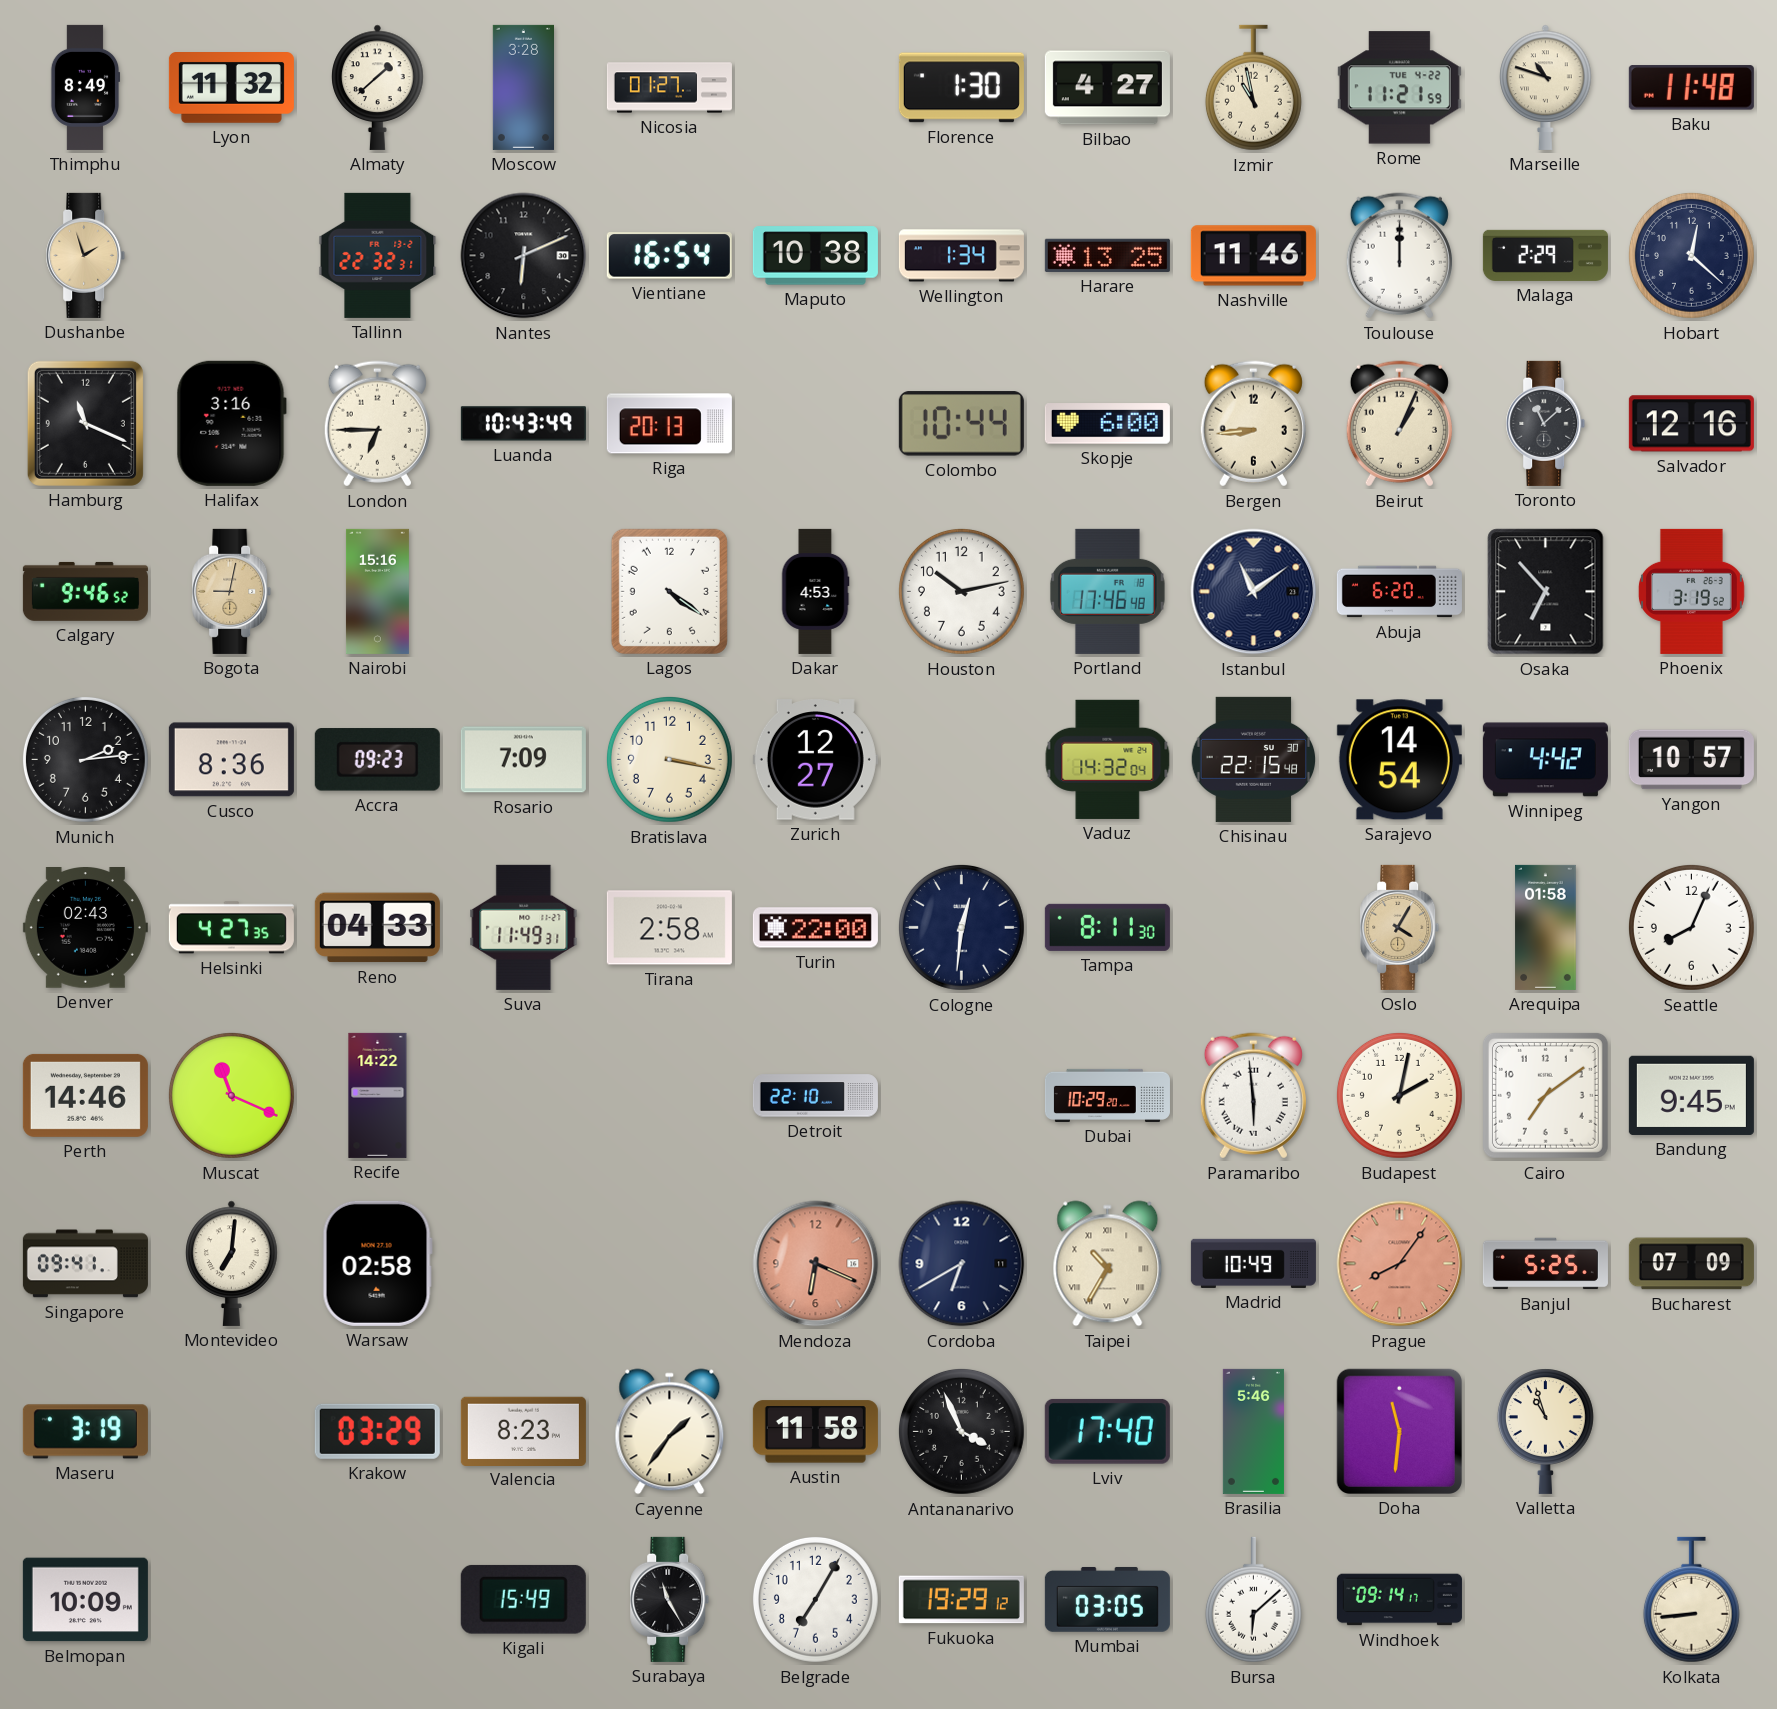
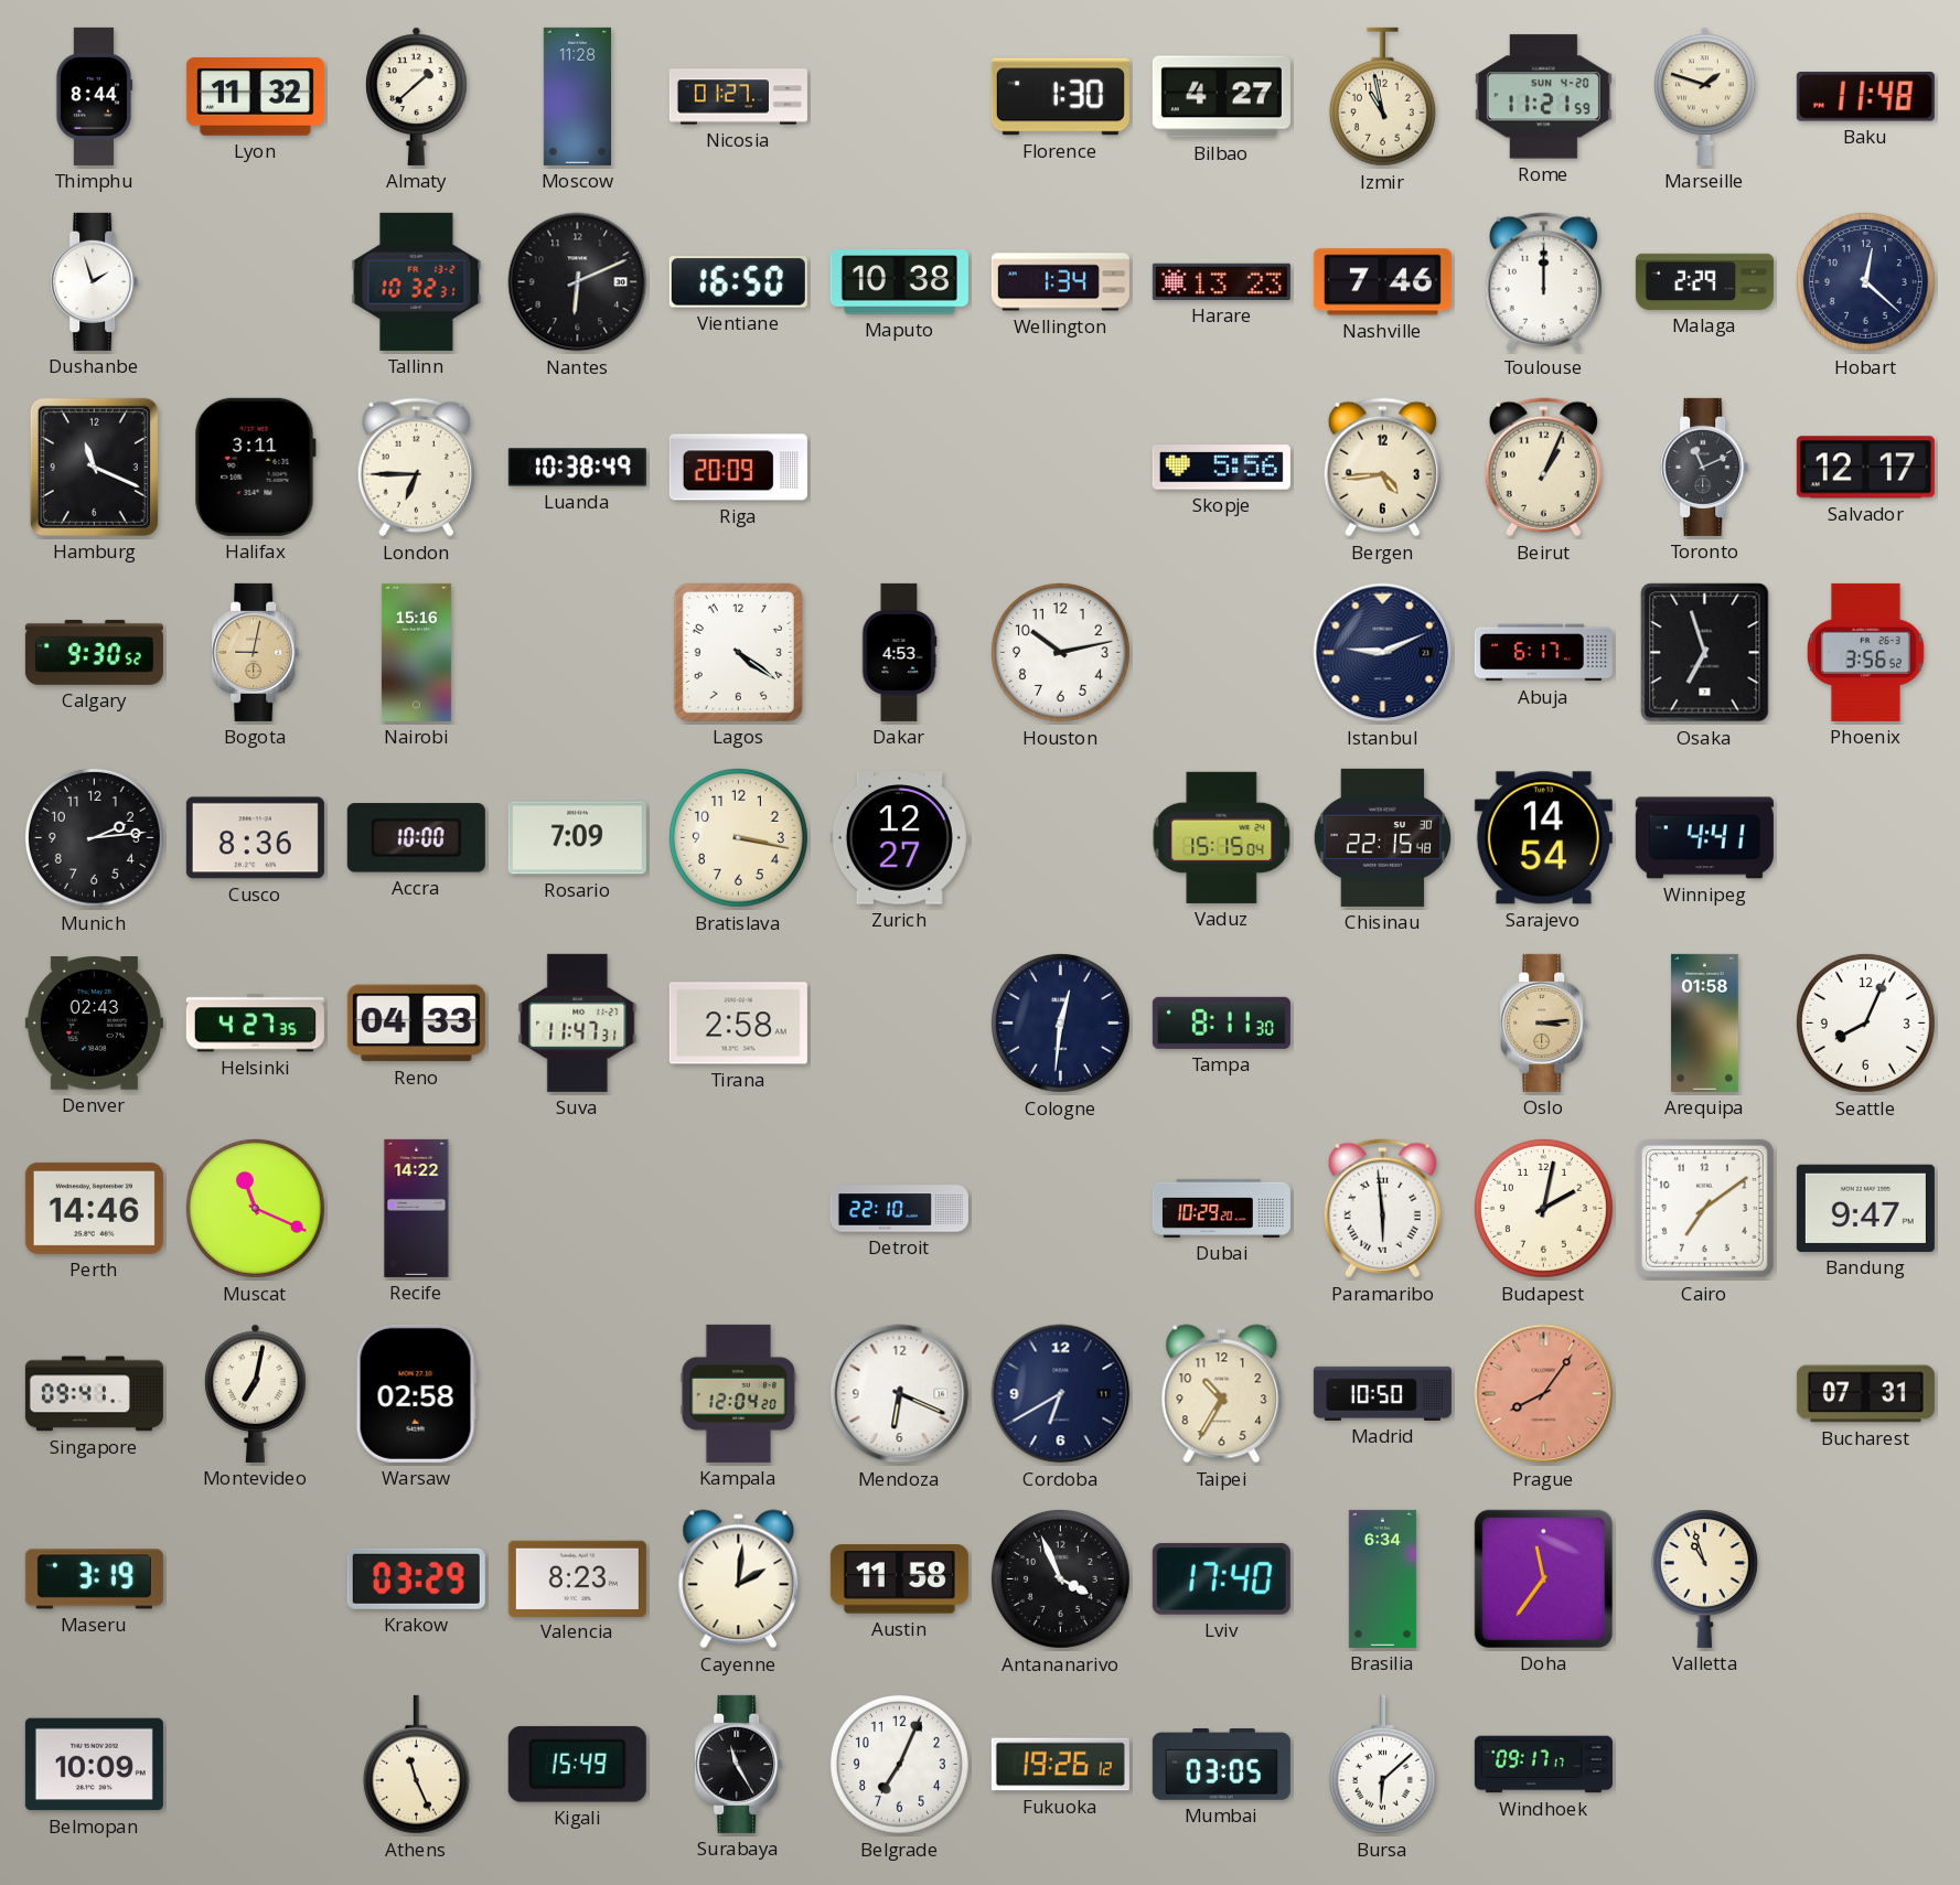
Thimphu: 8:49 -> 8:44
Moscow: 3:28 -> 11:28
Rome date: TUE 4-22 -> SUN 4-20
Marseille: 10:48 -> 1:48
Dushanbe dial: champagne -> white
Tallinn: 22:32 -> 10:32
Vientiane: 16:54 -> 16:50
Harare: 13:25 -> 13:23
Nashville: 11:46 -> 7:46
Halifax: 3:16 -> 3:11
Luanda: 10:43 -> 10:38
Riga: 20:13 -> 20:09
Colombo: 10:44 -> none
Skopje: 6:00 -> 5:56
Bergen: 8:44 -> 4:44
Toronto: 11:08 -> 11:11
Salvador: 12:16 -> 12:17
Calgary: 9:46 -> 9:30
Portland: 17:46 -> none
Istanbul: 11:09 -> 9:11
Abuja: 6:20 -> 6:17
Osaka: 6:53 -> 6:57
Phoenix: 3:19 -> 3:56
Accra: 09:23 -> 10:00
Vaduz: 14:32 -> 15:15
Winnipeg: 4:42 -> 4:41
Yangon: 10:57 -> none
Suva: 11:49 -> 11:47
Turin: 22:00 -> none
Oslo: 4:05 -> 3:14
Bandung: 9:45 -> 9:47
Montevideo: 7:01 -> 7:02
Kampala: none -> 12:04
Mendoza dial: salmon -> white
Taipei numerals: Roman -> Arabic
Madrid: 10:49 -> 10:50
Banjul: 5:25 -> none
Bucharest: 07:09 -> 07:31
Cayenne: 1:36 -> 2:01
Brasilia: 5:46 -> 6:34
Doha: 11:31 -> 11:36
Athens: none -> 11:26
Belgrade: 7:05 -> 7:04
Fukuoka: 19:29 -> 19:26
Windhoek: 09:14 -> 09:17
Kolkata: 8:44 -> none
